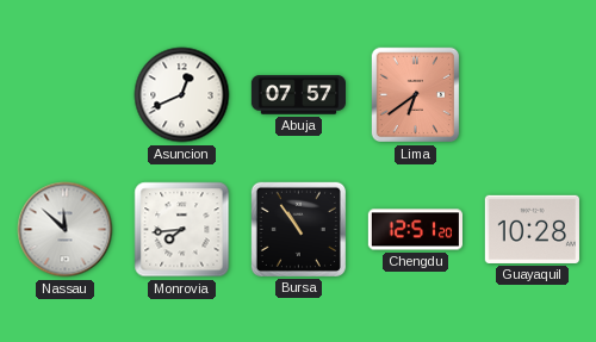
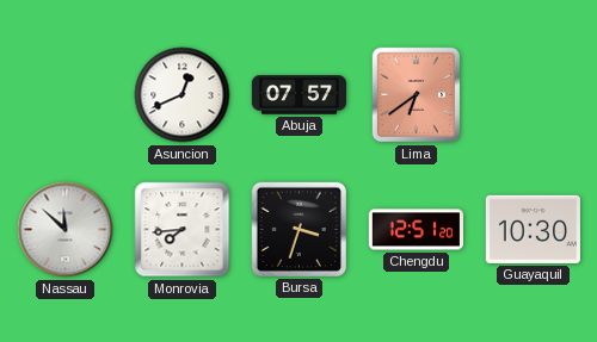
Bursa: 10:54 -> 3:33
Guayaquil: 10:28 -> 10:30
